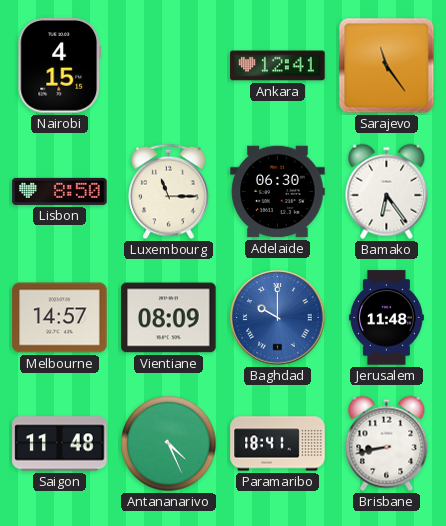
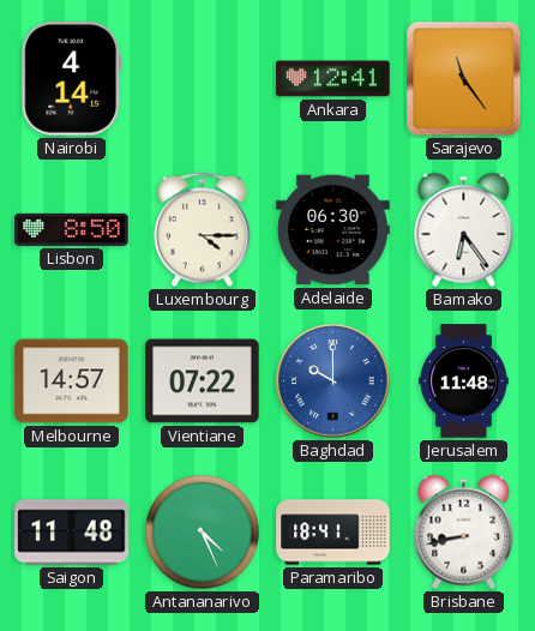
Nairobi: 4:15 -> 4:14
Luxembourg: 11:15 -> 4:15
Vientiane: 08:09 -> 07:22
